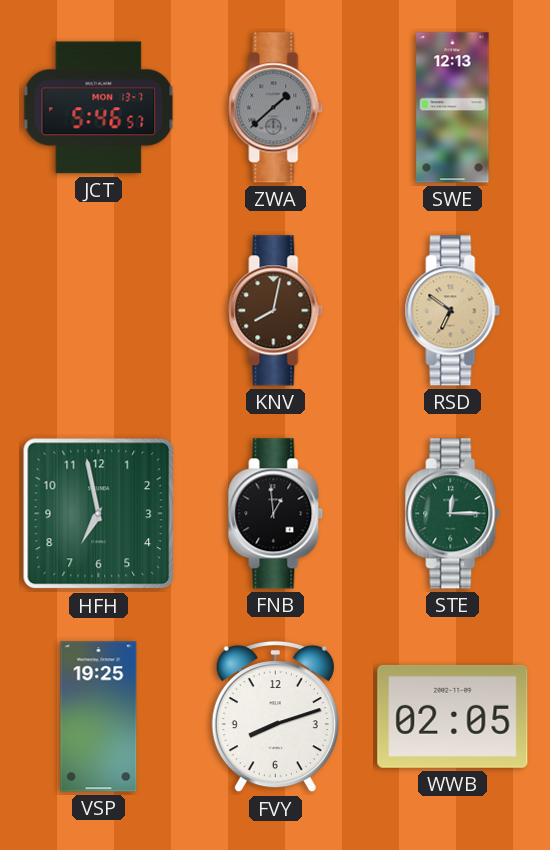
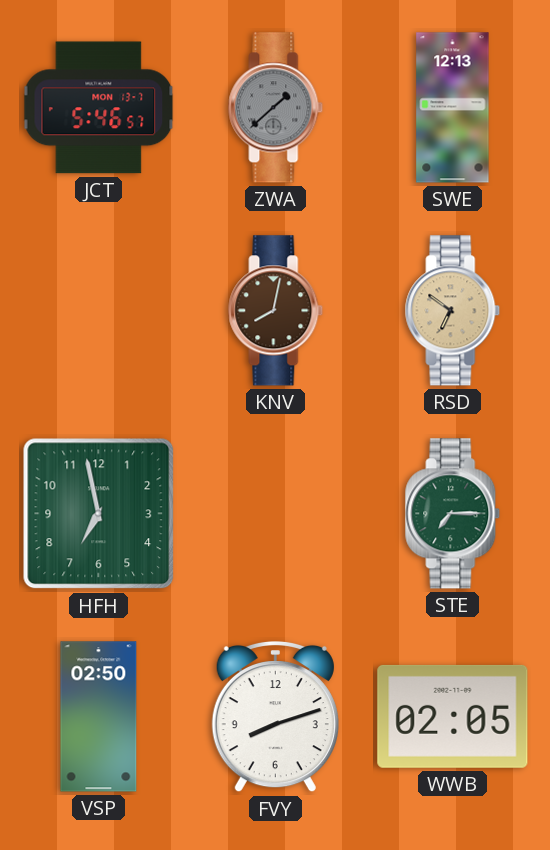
FNB: 12:59 -> none
STE: 12:15 -> 7:15
VSP: 19:25 -> 02:50
